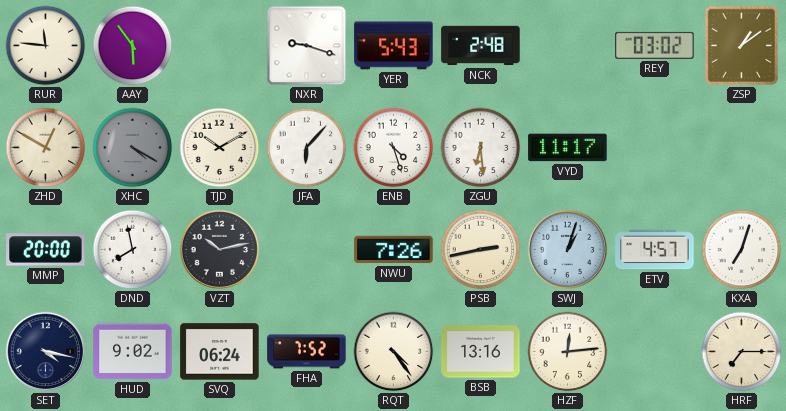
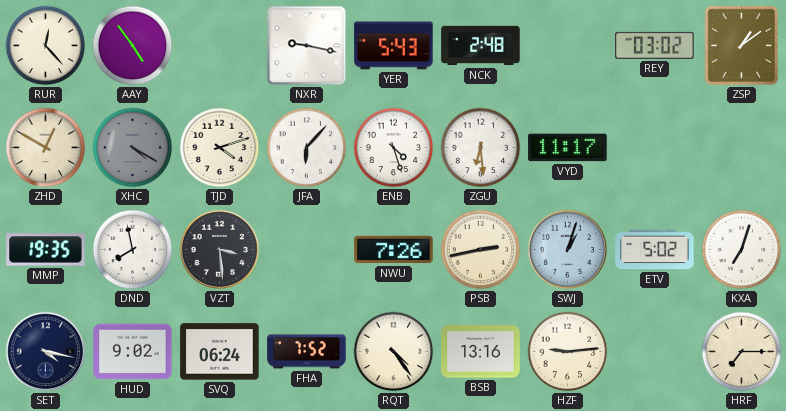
RUR: 11:46 -> 12:23
AAY: 5:54 -> 4:54
NXR: 9:18 -> 9:17
TJD: 10:10 -> 4:12
MMP: 20:00 -> 19:35
VZT: 10:13 -> 3:29
ETV: 4:57 -> 5:02
HZF: 12:14 -> 9:14
